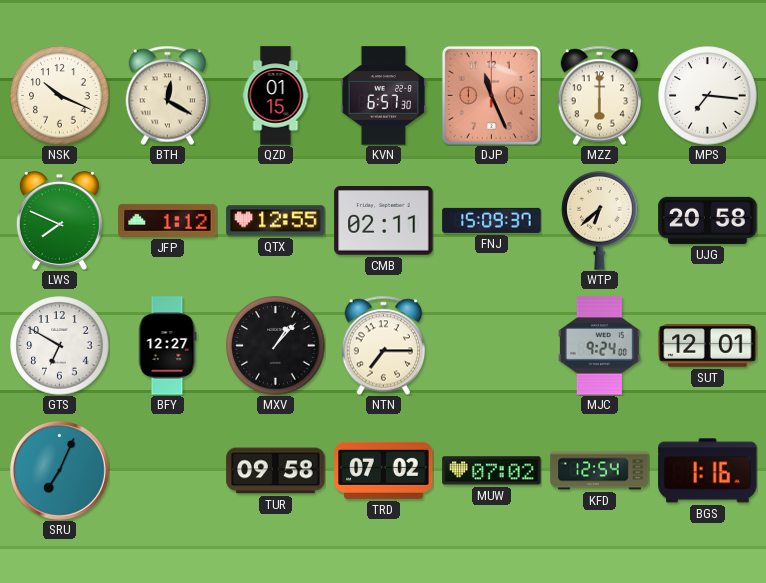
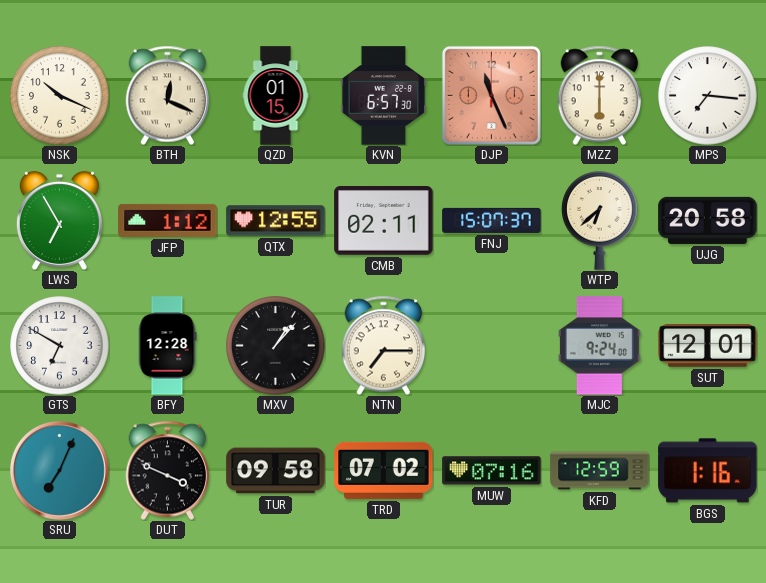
BTH: 12:20 -> 12:19
LWS: 7:49 -> 6:55
FNJ: 15:09 -> 15:07
BFY: 12:27 -> 12:28
DUT: none -> 3:49
MUW: 07:02 -> 07:16
KFD: 12:54 -> 12:59
